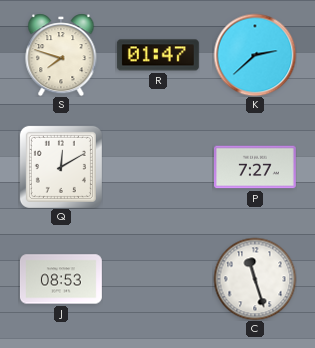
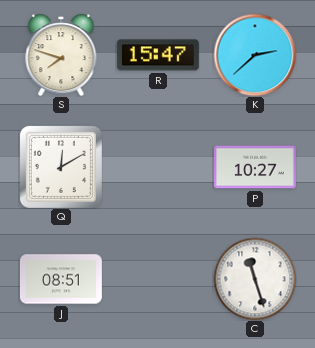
R: 01:47 -> 15:47
P: 7:27 -> 10:27
J: 08:53 -> 08:51
